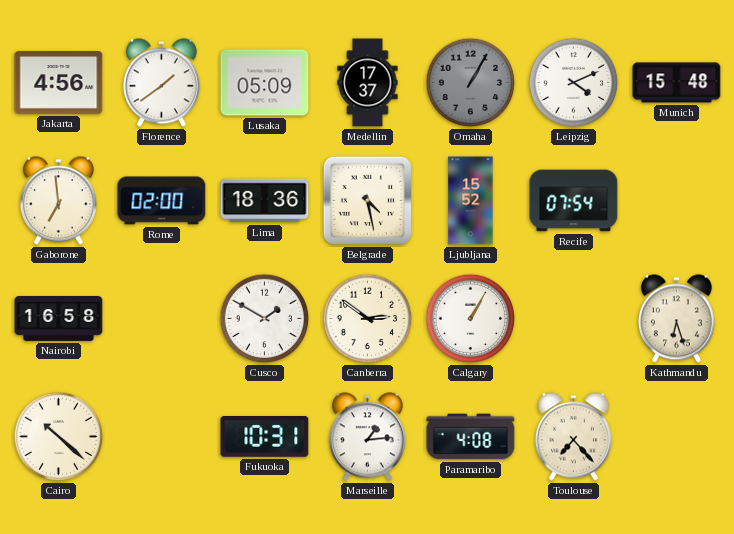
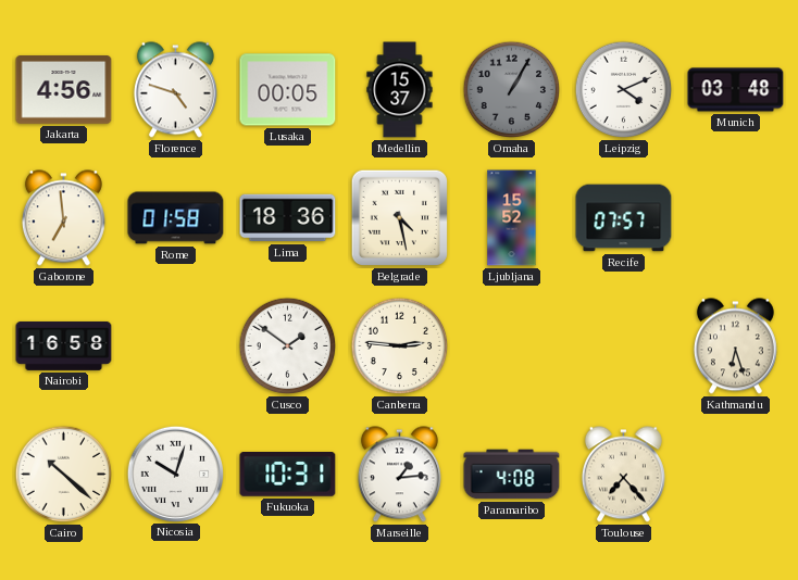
Florence: 1:39 -> 4:48
Lusaka: 05:09 -> 00:05
Medellin: 17:37 -> 15:37
Munich: 15:48 -> 03:48
Rome: 02:00 -> 01:58
Recife: 07:54 -> 07:57
Cusco: 1:50 -> 1:51
Canberra: 2:51 -> 2:46
Calgary: 1:05 -> none
Nicosia: none -> 10:03
